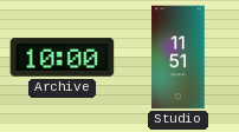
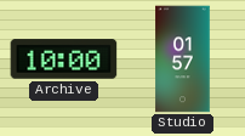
Studio: 11:51 -> 01:57
